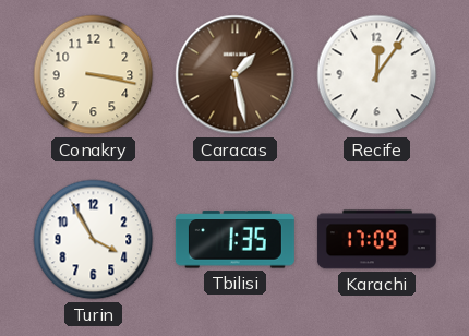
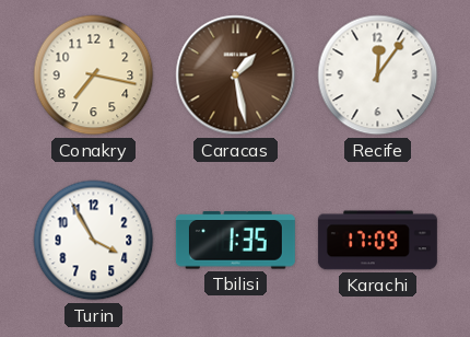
Conakry: 3:17 -> 7:17
